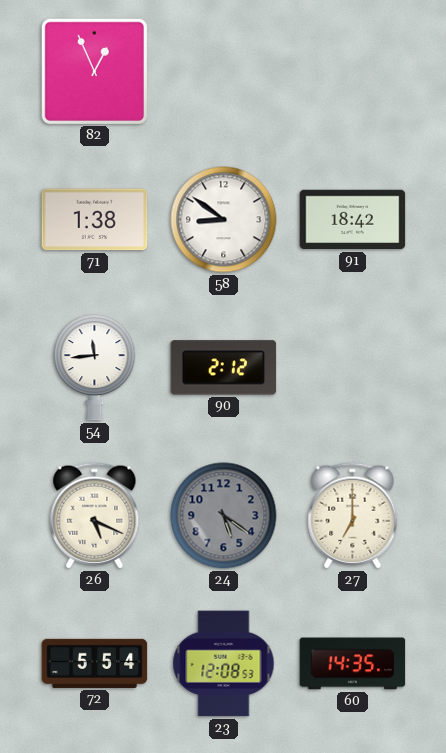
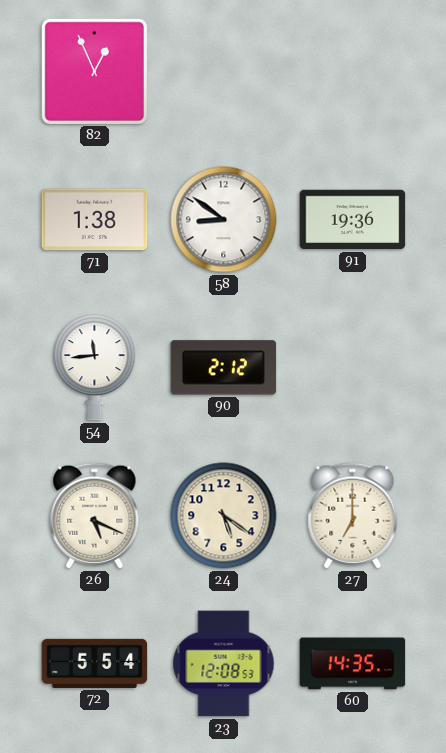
91: 18:42 -> 19:36
24 dial: grey -> cream
